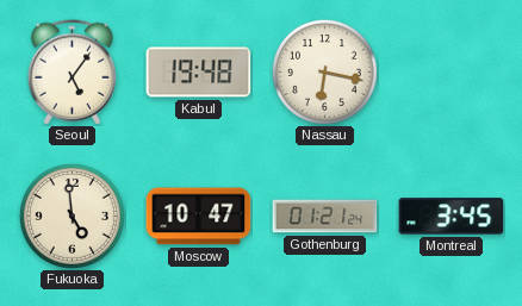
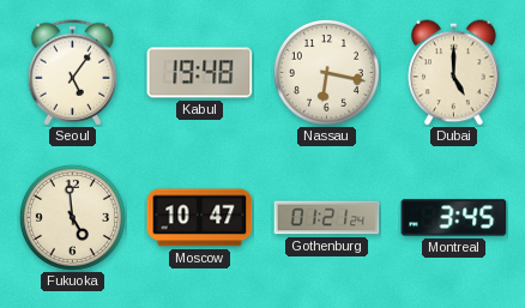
Dubai: none -> 5:00
